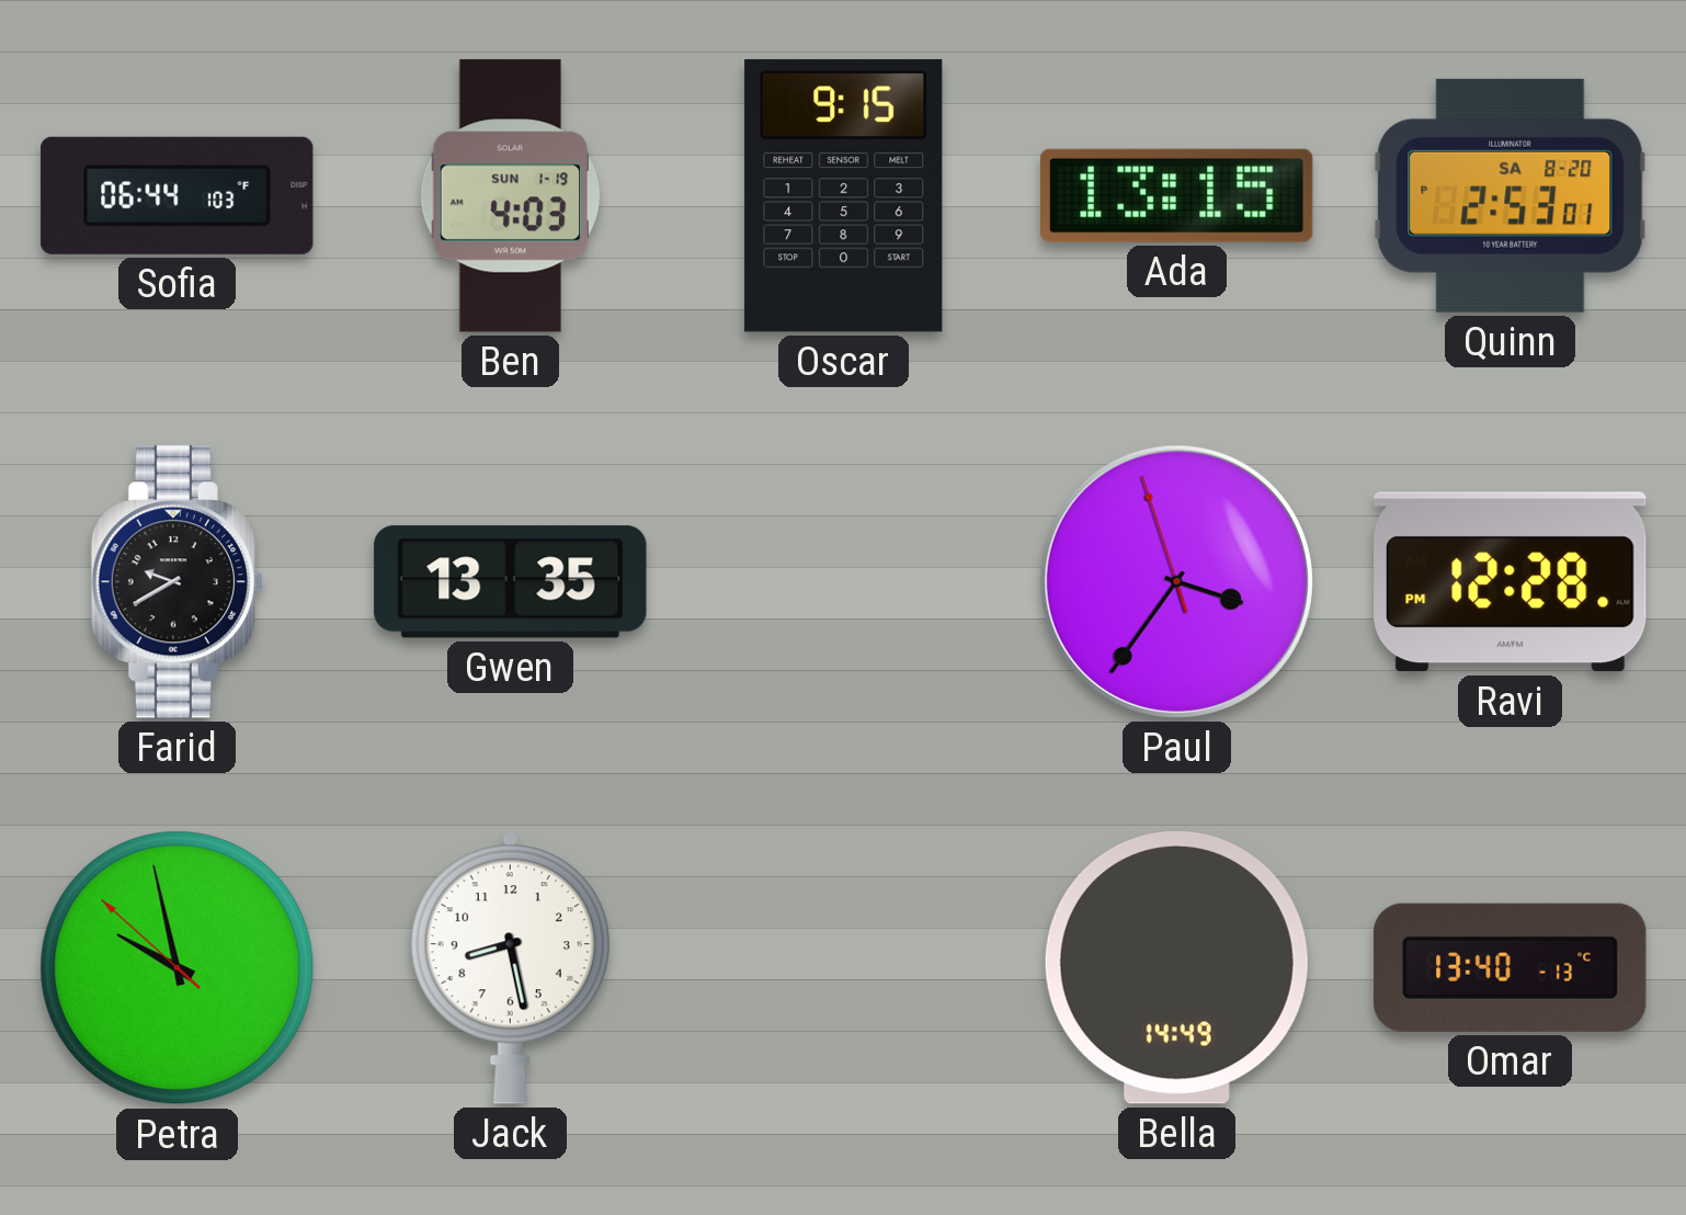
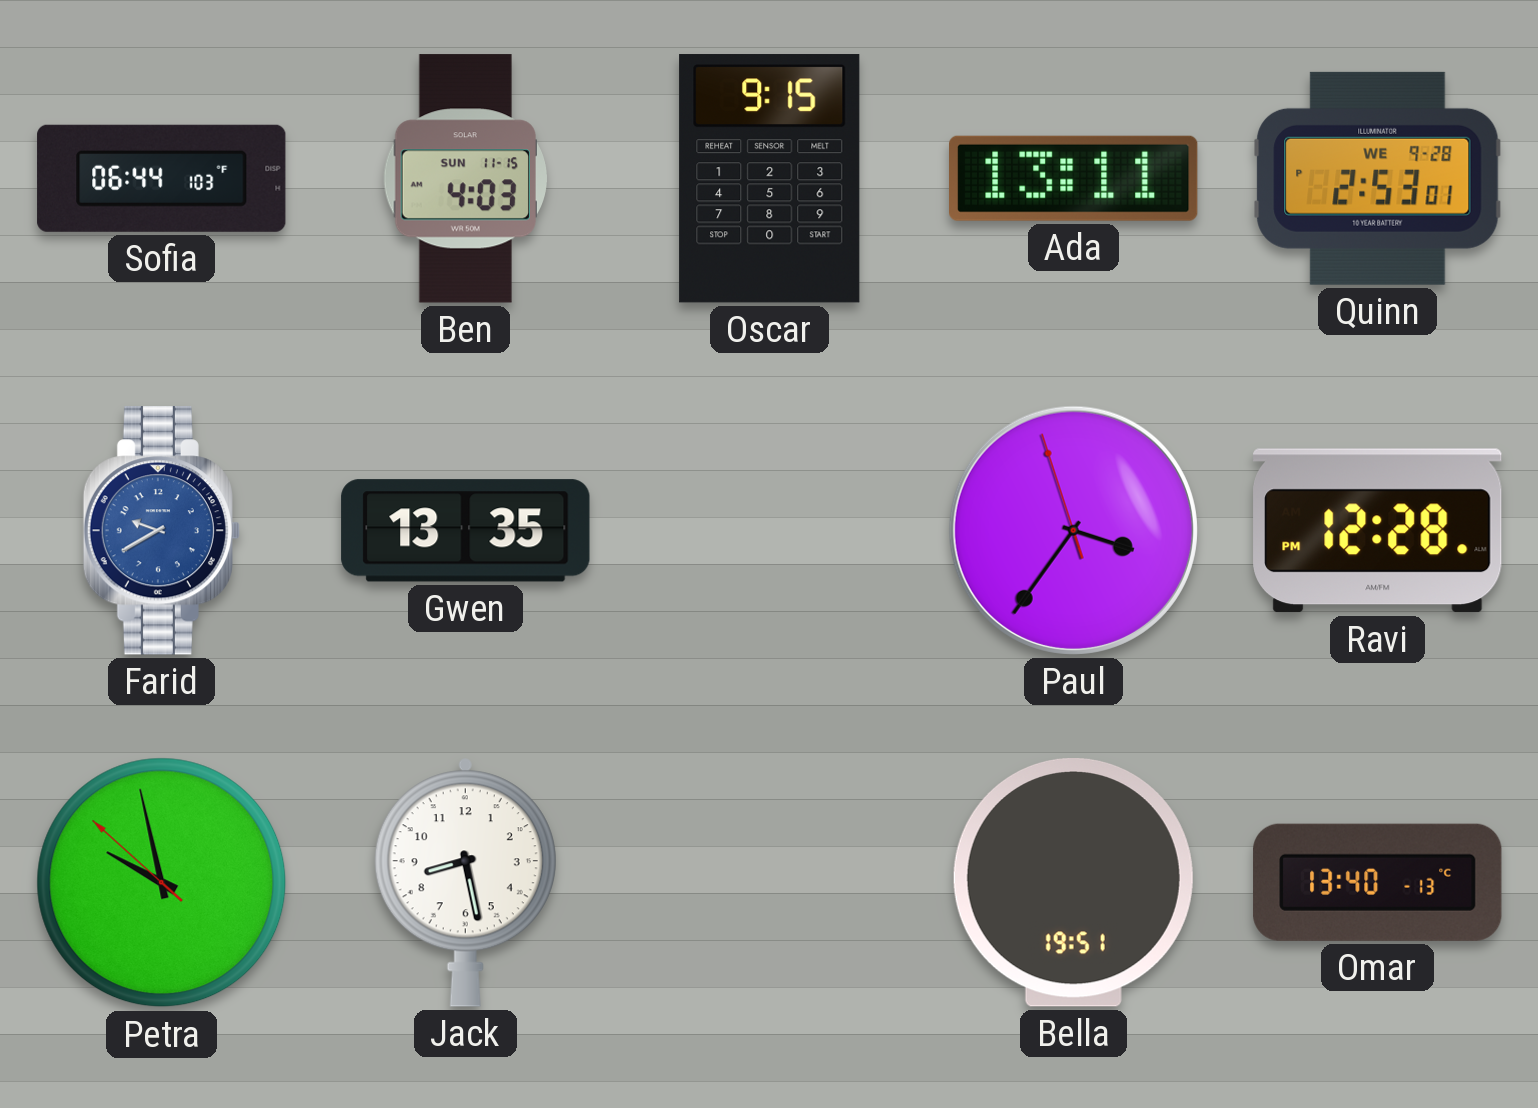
Ben date: SUN 1-19 -> SUN 11-15
Ada: 13:15 -> 13:11
Quinn date: SA 8-20 -> WE 9-28
Farid dial: black -> blue
Bella: 14:49 -> 19:51
